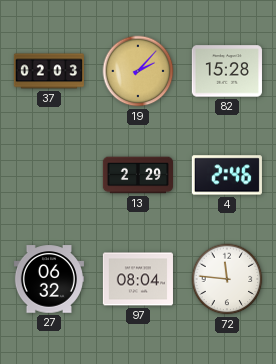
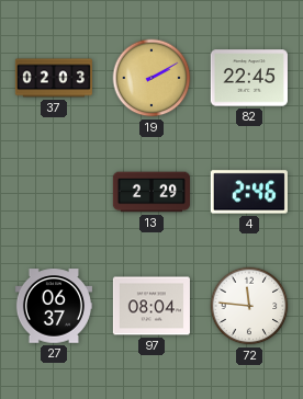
19: 2:07 -> 2:10
82: 15:28 -> 22:45
27: 06:32 -> 06:37
